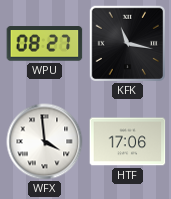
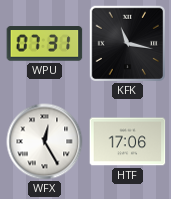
WPU: 08:27 -> 07:31
WFX: 3:59 -> 12:25
